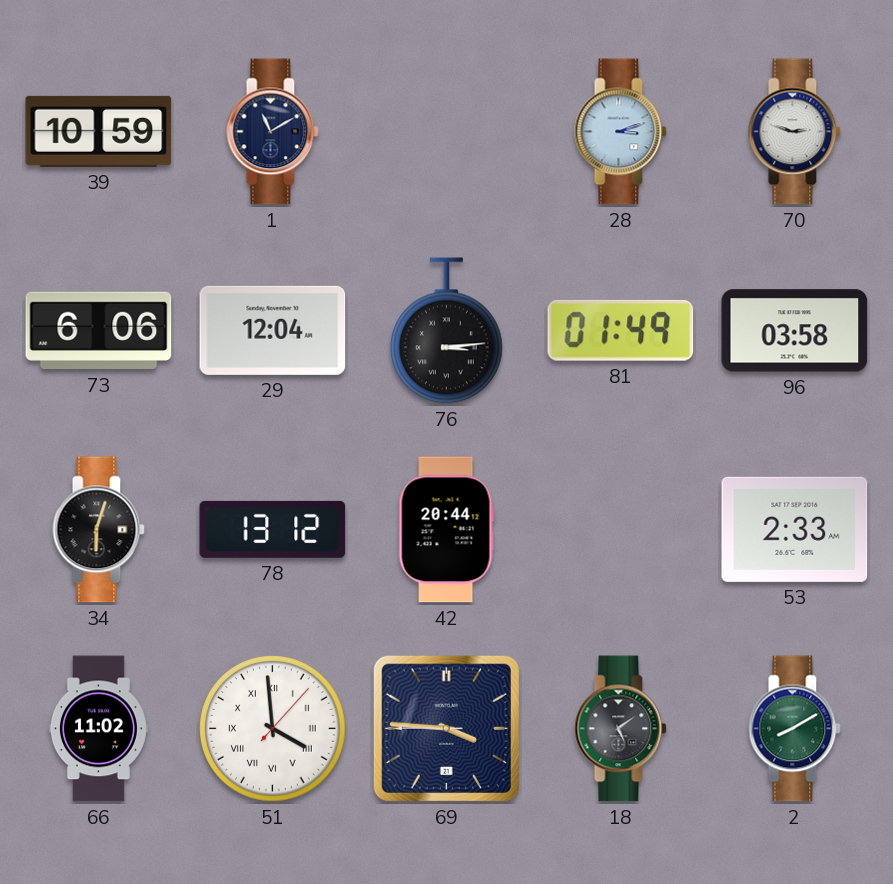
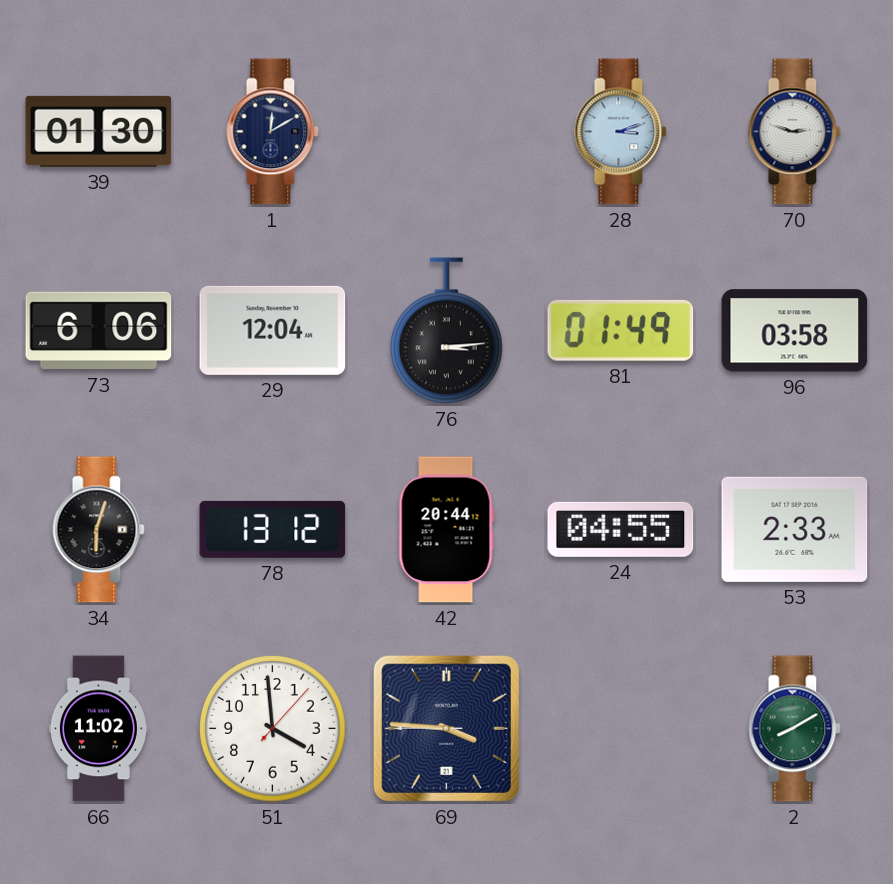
39: 10:59 -> 01:30
1: 11:10 -> 12:10
24: none -> 04:55
51 numerals: Roman -> Arabic
18: 5:09 -> none
